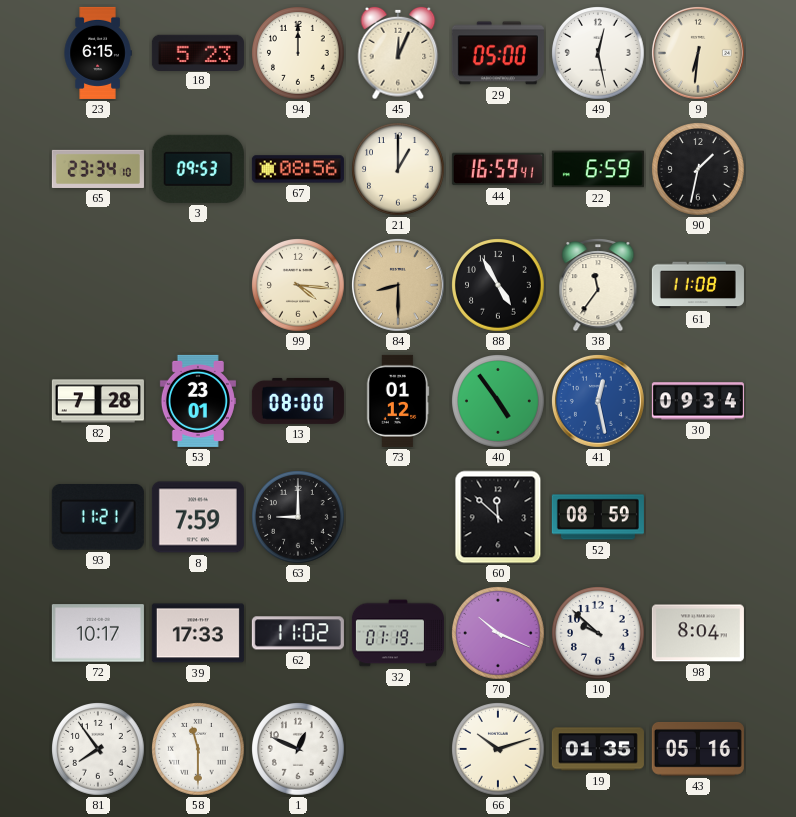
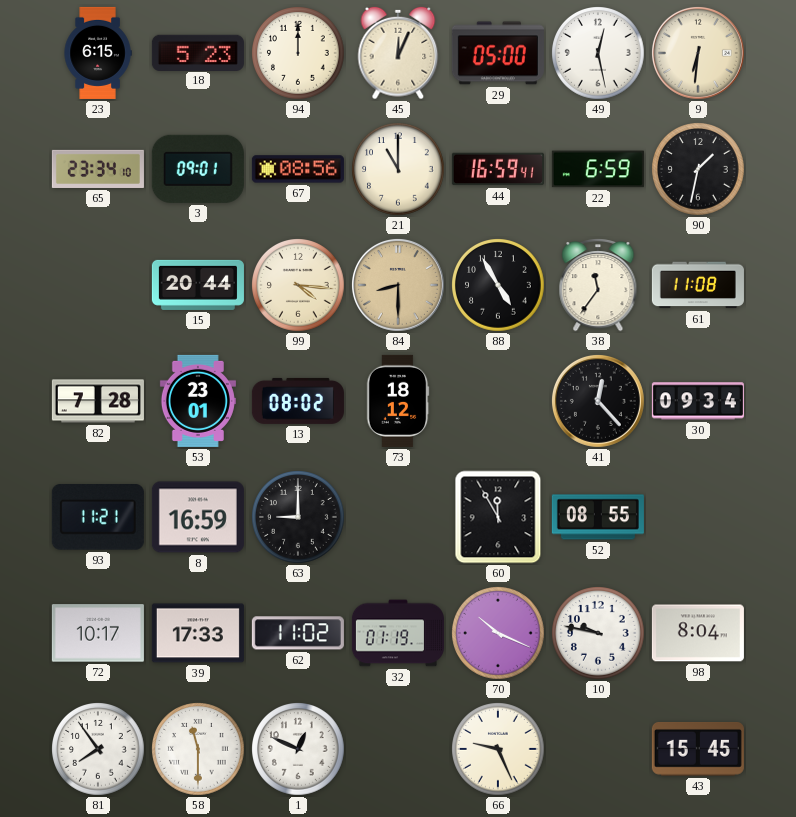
3: 09:53 -> 09:01
21: 1:00 -> 11:00
15: none -> 20:44
13: 08:00 -> 08:02
73: 01:12 -> 18:12
40: 4:54 -> none
41: 12:28 -> 12:23
41 dial: blue -> black
8: 7:59 -> 16:59
60: 11:52 -> 11:55
52: 08:59 -> 08:55
10: 9:52 -> 9:47
66: 10:12 -> 9:26
19: 01:35 -> none
43: 05:16 -> 15:45
